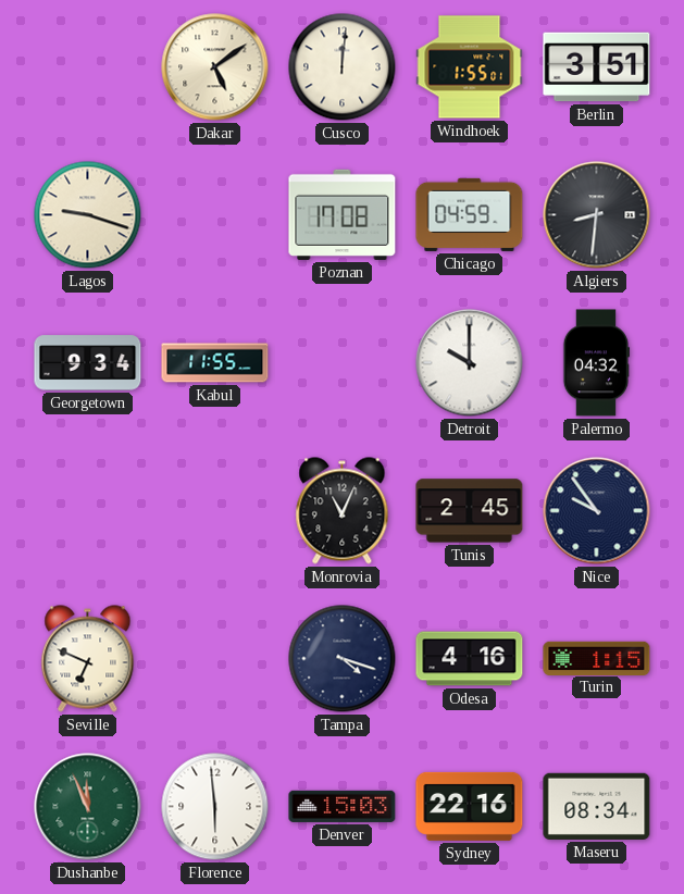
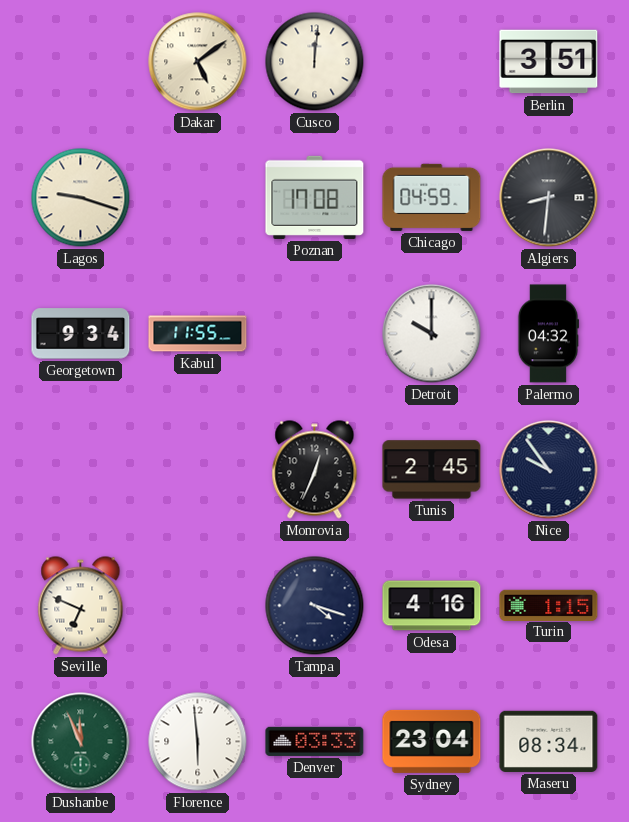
Windhoek: 1:55 -> none
Monrovia: 11:04 -> 12:34
Denver: 15:03 -> 03:33
Sydney: 22:16 -> 23:04
